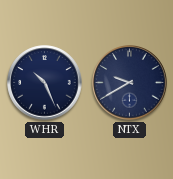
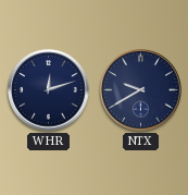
WHR: 10:26 -> 12:12
